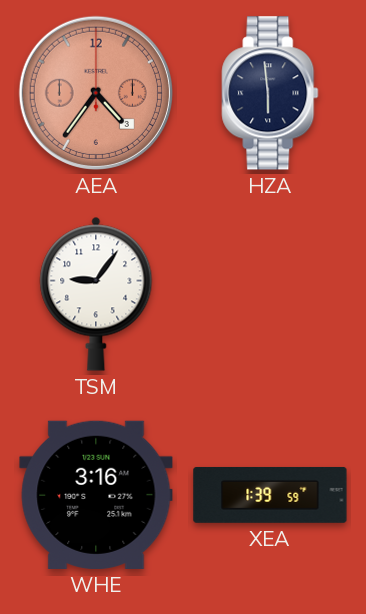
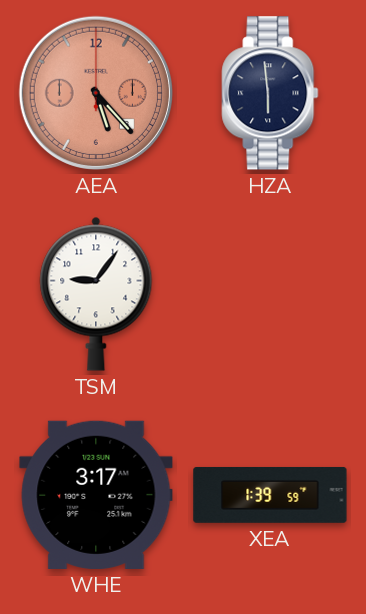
AEA: 4:36 -> 5:23
WHE: 3:16 -> 3:17
